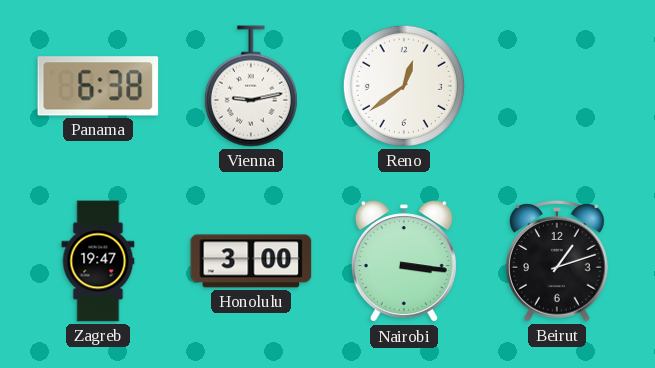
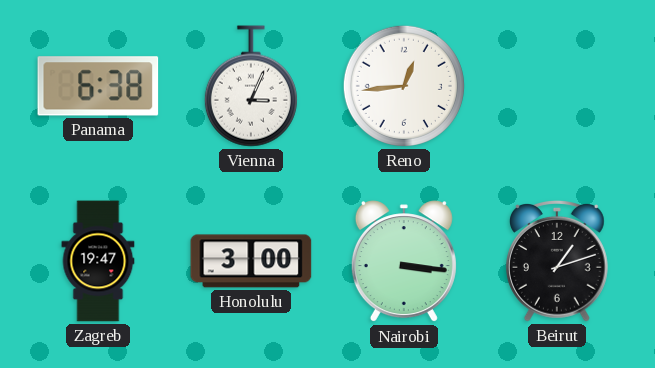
Vienna: 9:13 -> 3:04
Reno: 12:39 -> 12:44
